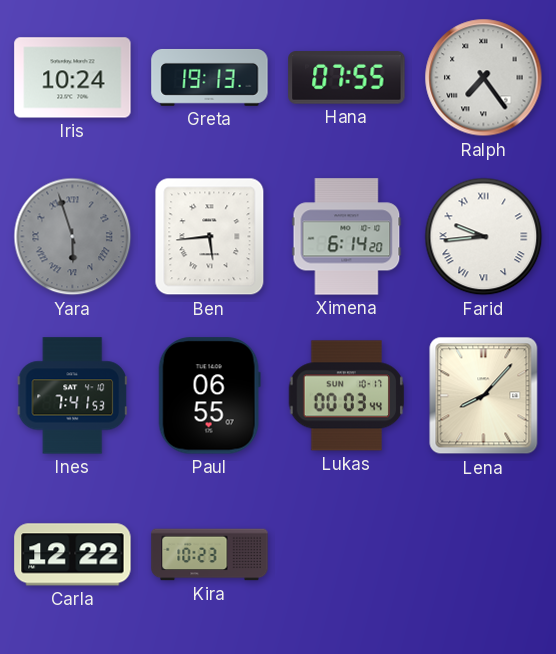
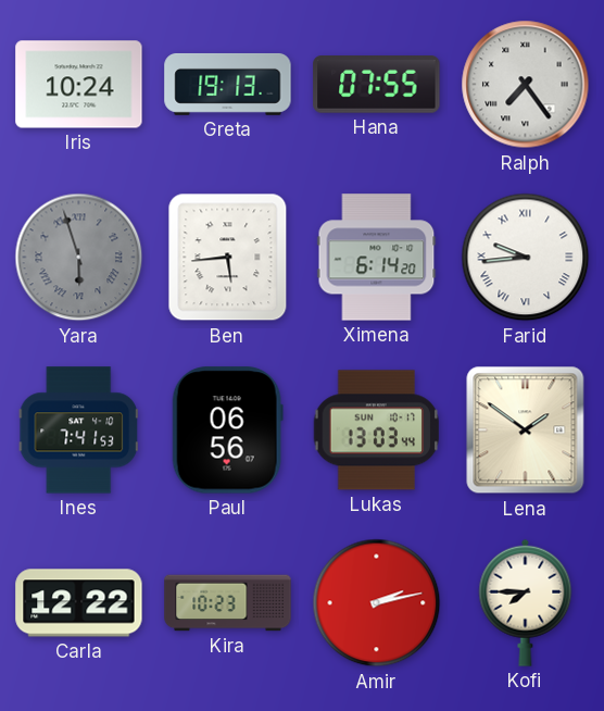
Paul: 06:55 -> 06:56
Lukas: 00:03 -> 13:03
Lena: 8:07 -> 1:51
Amir: none -> 2:13
Kofi: none -> 7:45
